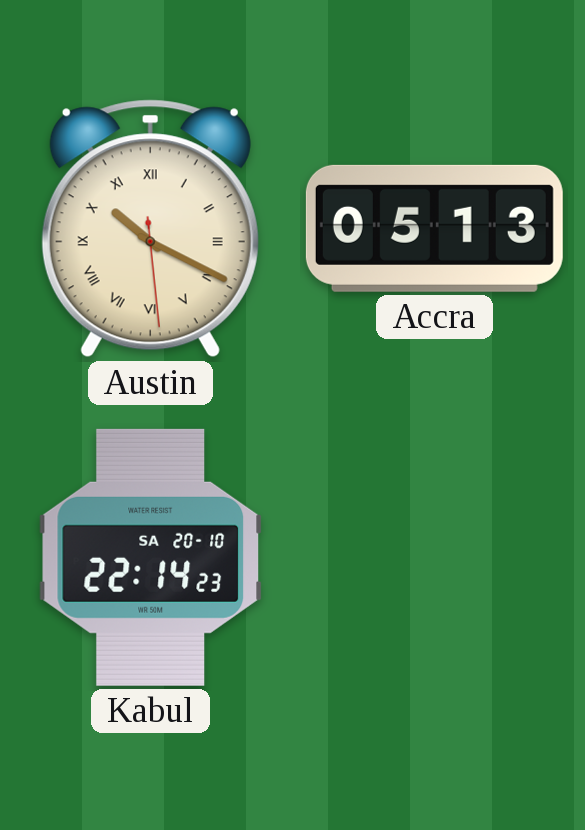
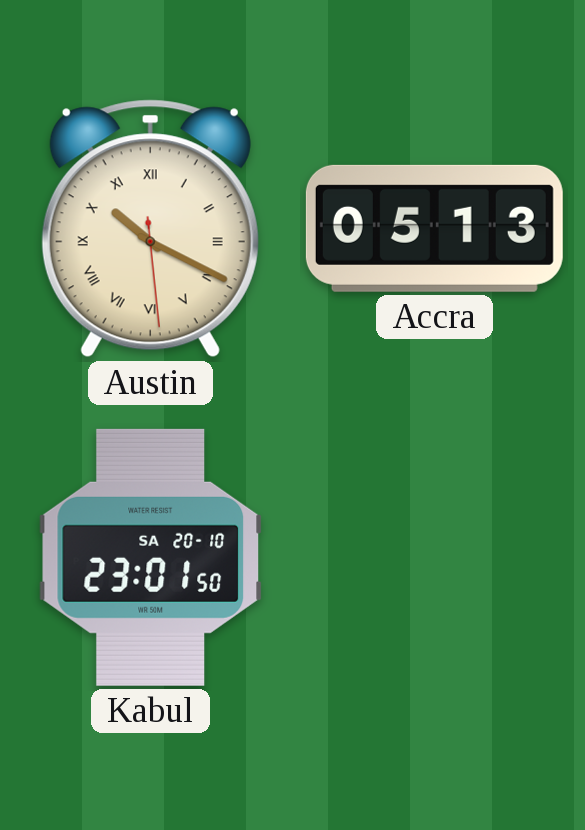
Kabul: 22:14 -> 23:01
